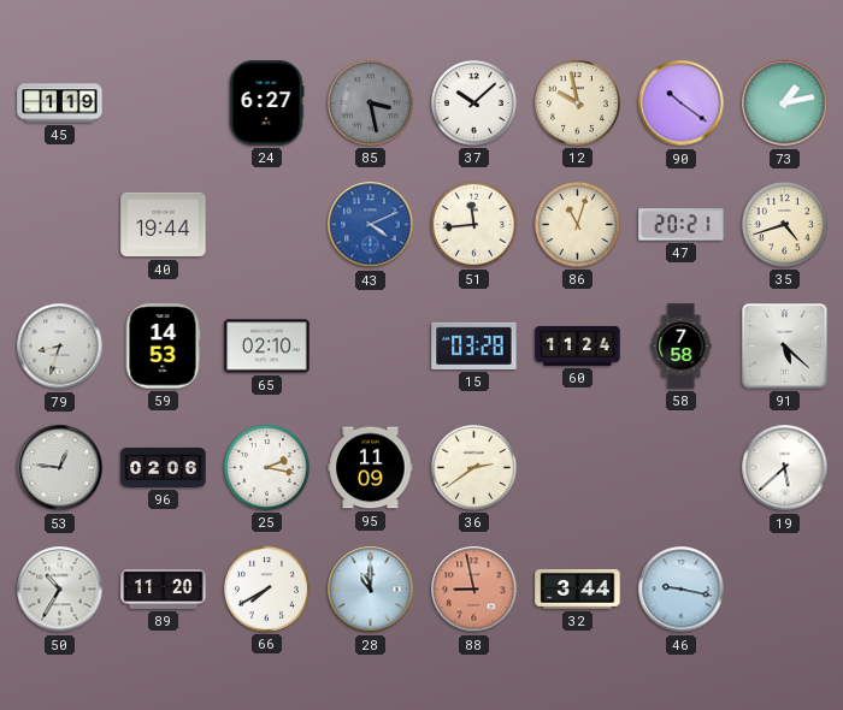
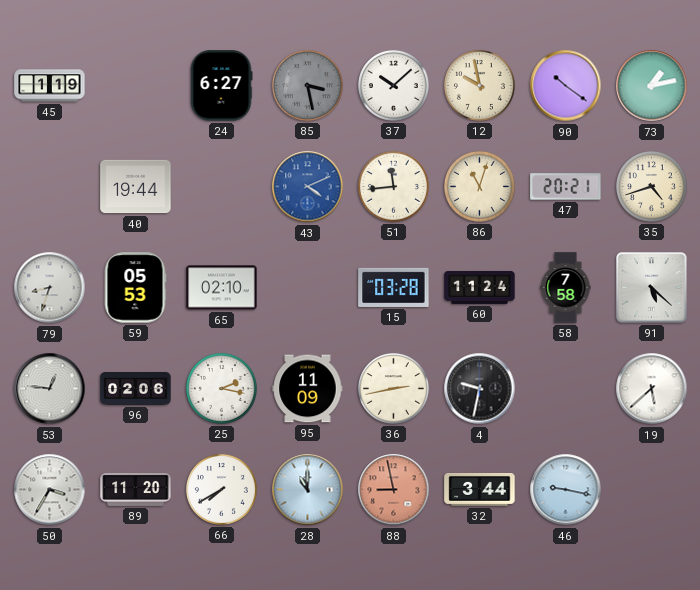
59: 14:53 -> 05:53
36: 2:39 -> 2:43
4: none -> 9:32
50: 10:35 -> 3:35
